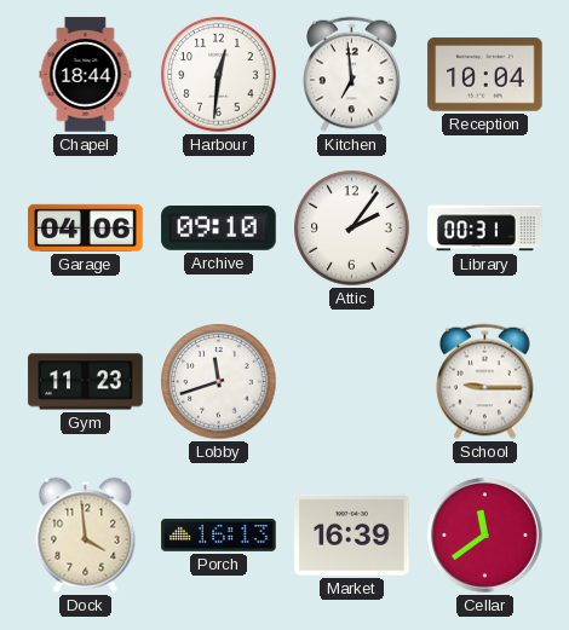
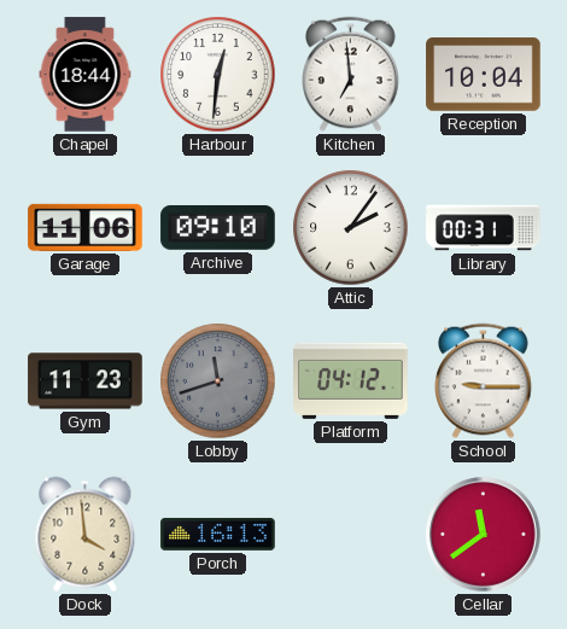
Garage: 04:06 -> 11:06
Lobby dial: white -> grey
Platform: none -> 04:12
Market: 16:39 -> none
